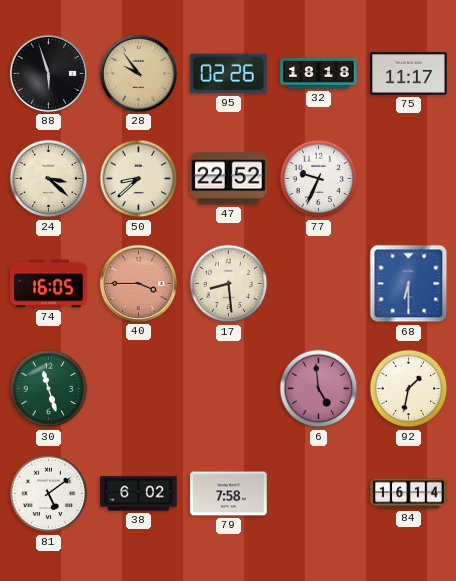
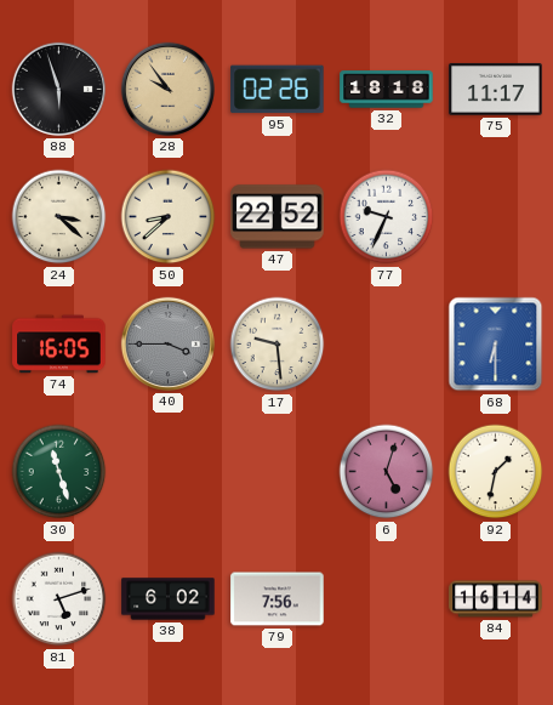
40 dial: salmon -> grey
17: 8:29 -> 9:29
6: 4:59 -> 5:03
81: 5:09 -> 5:12
79: 7:58 -> 7:56
